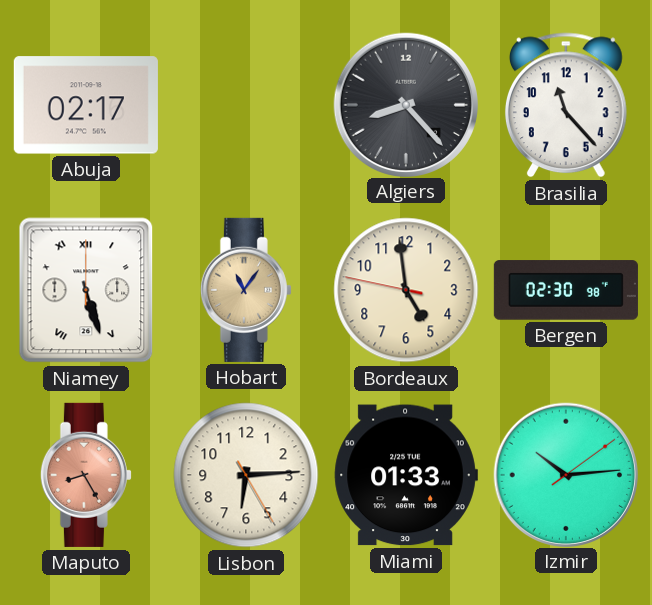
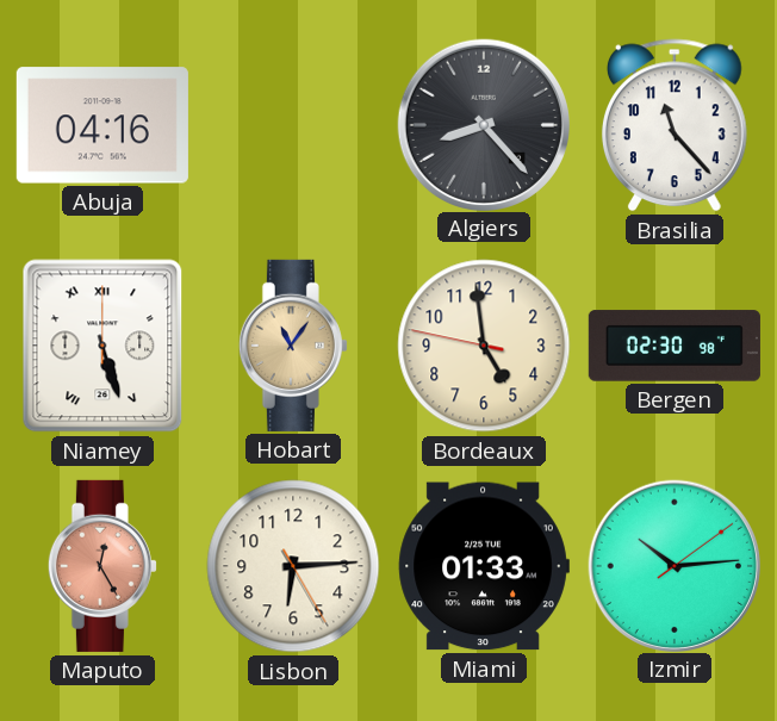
Abuja: 02:17 -> 04:16
Maputo: 8:25 -> 12:25
